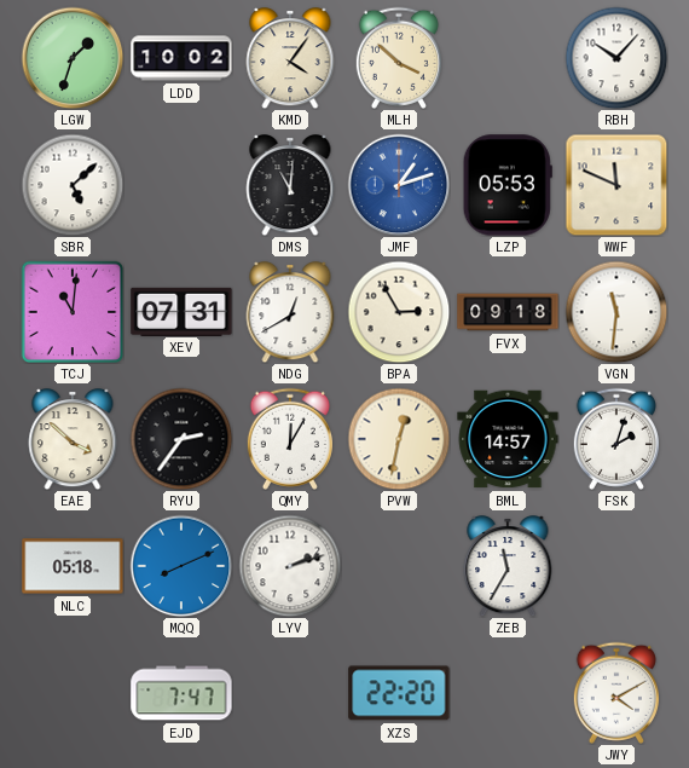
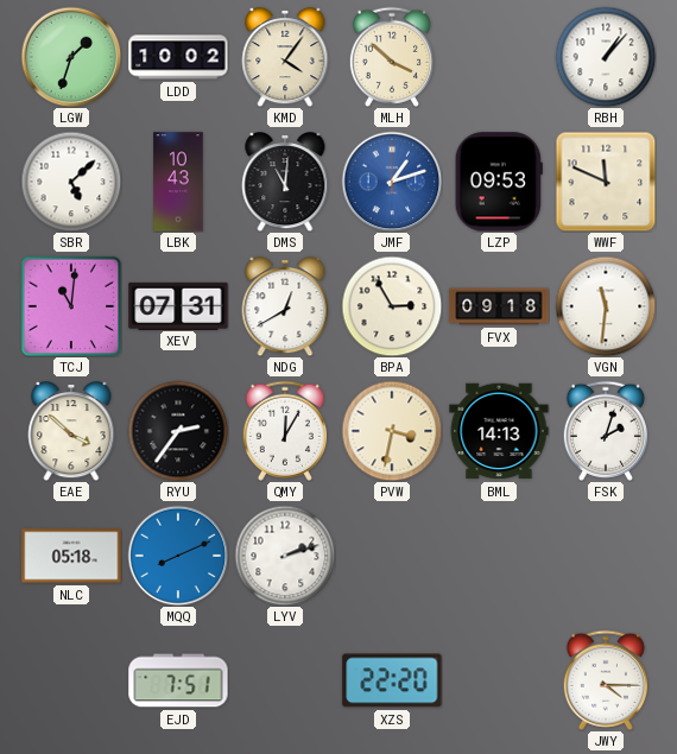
RBH: 10:07 -> 1:07
LBK: none -> 10:43
LZP: 05:53 -> 09:53
PVW: 12:32 -> 3:32
BML: 14:57 -> 14:13
ZEB: 11:35 -> none
EJD: 7:47 -> 7:51
JWY: 4:10 -> 4:15
